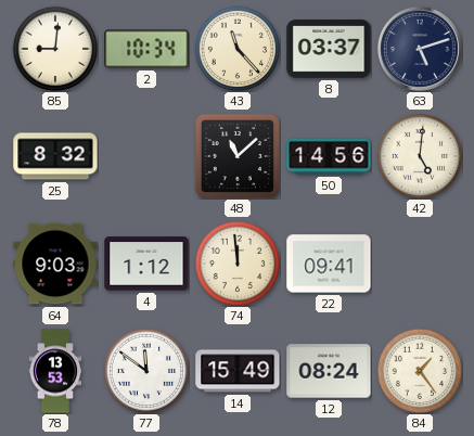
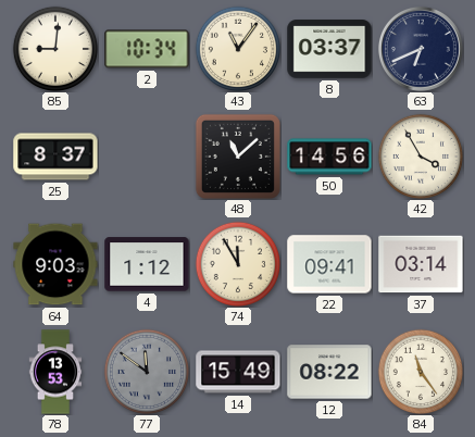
43: 11:23 -> 11:06
63: 5:12 -> 6:41
25: 8:32 -> 8:37
42: 5:01 -> 3:55
74: 11:59 -> 11:55
37: none -> 03:14
77 dial: white -> grey
12: 08:24 -> 08:22
84: 1:24 -> 11:24
